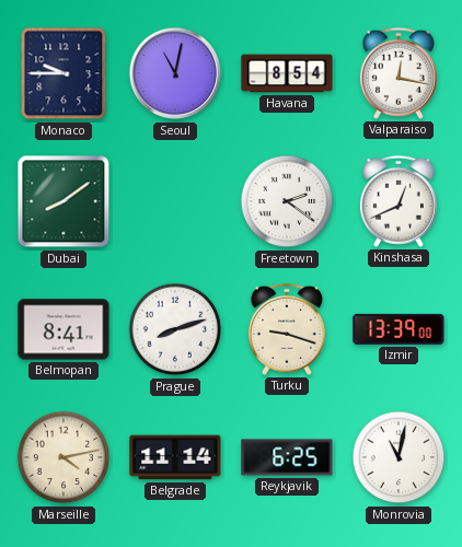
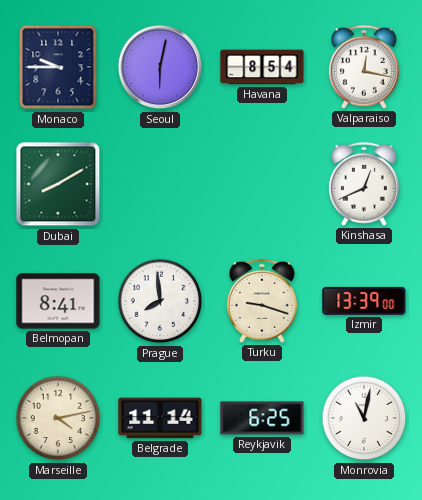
Seoul: 11:02 -> 6:02
Dubai: 8:09 -> 8:10
Freetown: 2:21 -> none
Prague: 8:12 -> 7:59
